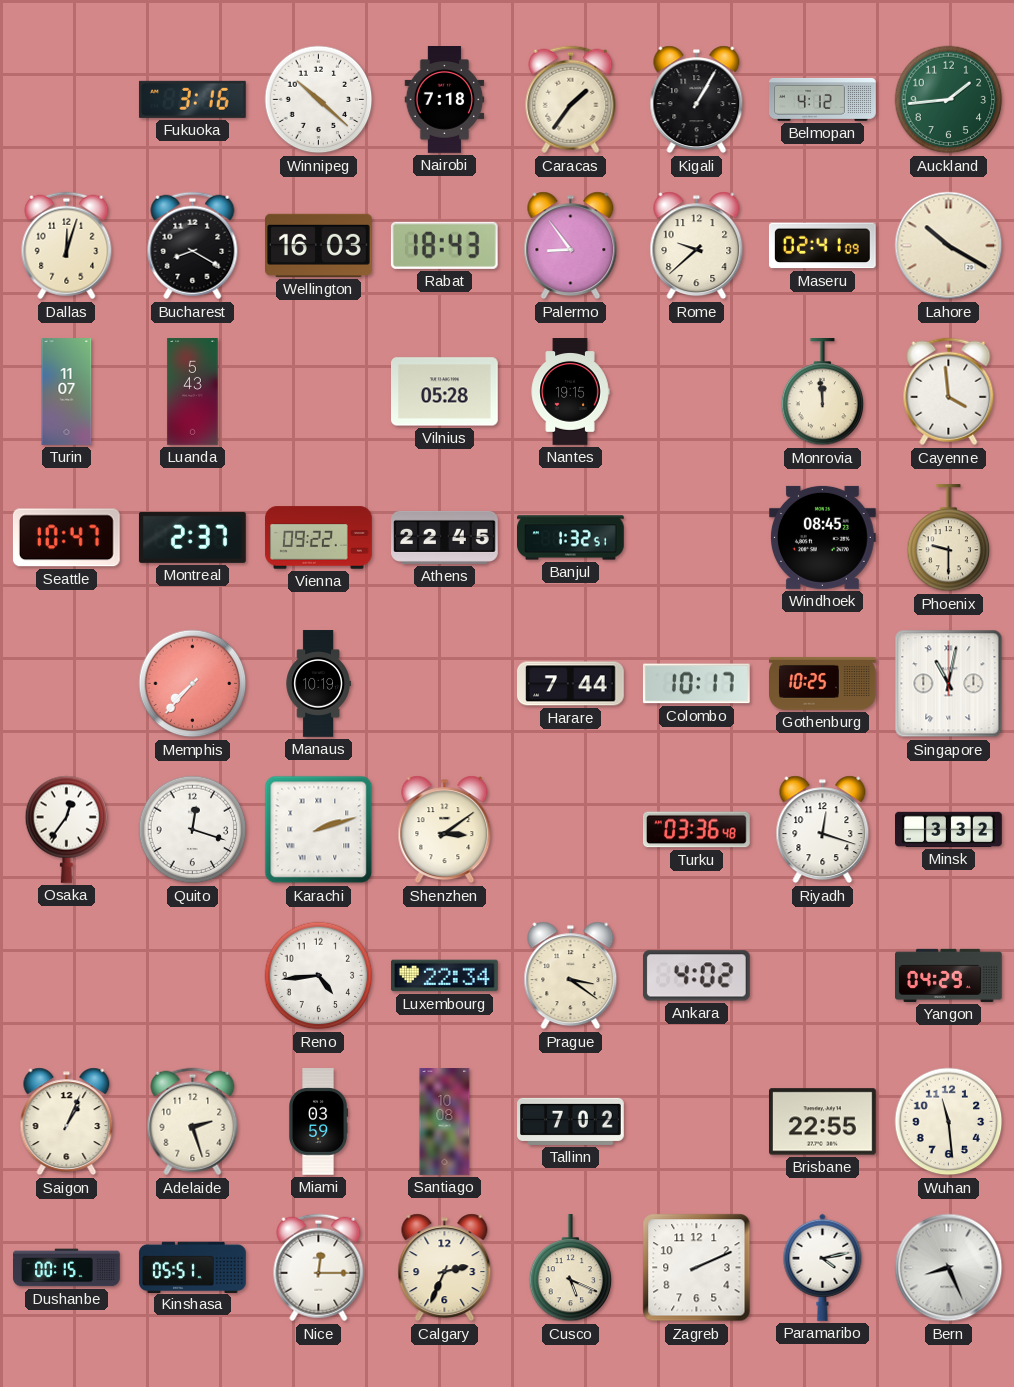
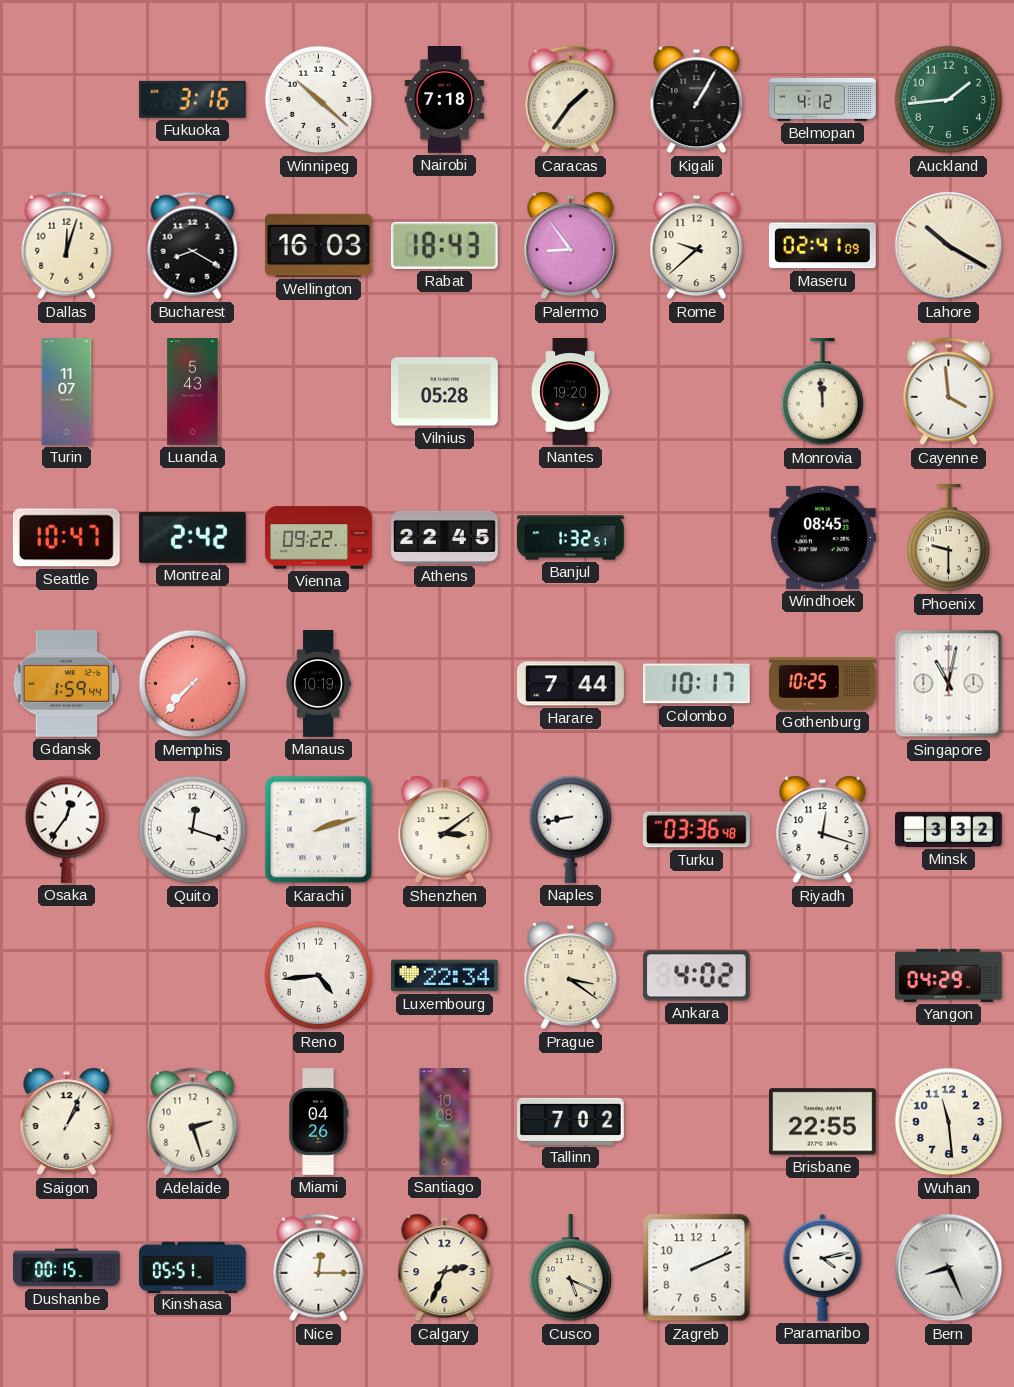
Nantes: 19:15 -> 19:20
Montreal: 2:37 -> 2:42
Gdansk: none -> 1:59
Naples: none -> 8:43
Miami: 03:59 -> 04:26
